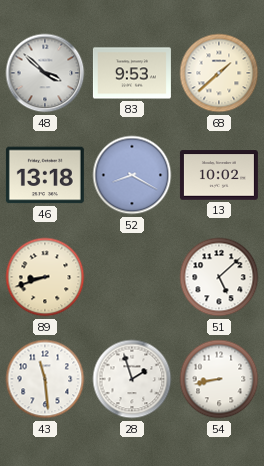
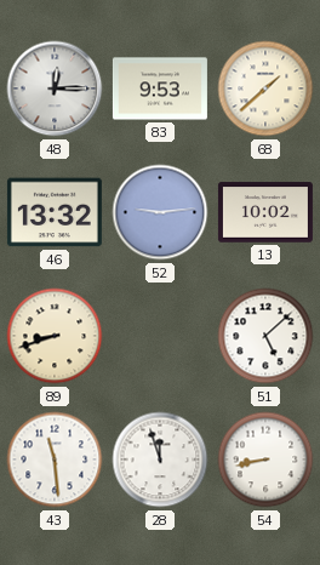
48: 3:52 -> 12:15
46: 13:18 -> 13:32
52: 8:20 -> 9:14
28: 1:57 -> 11:57
